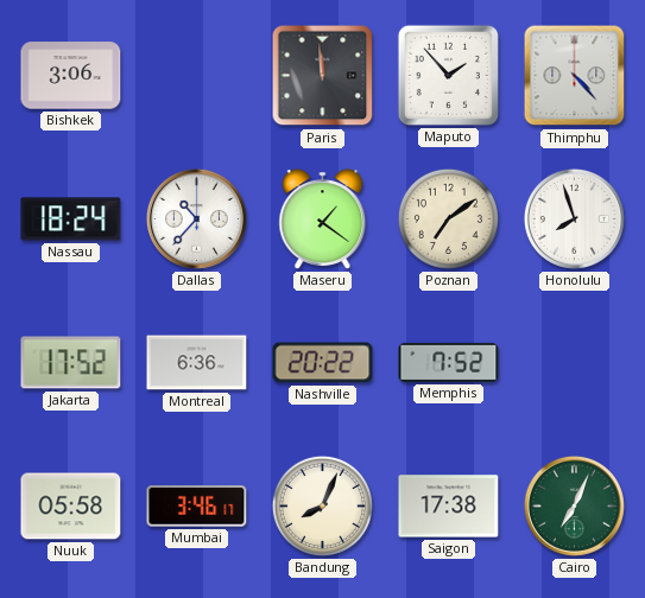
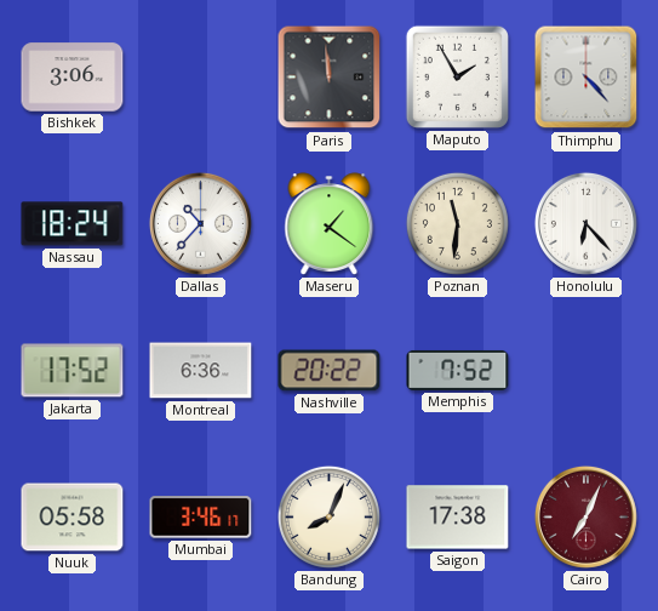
Maputo: 1:53 -> 1:55
Poznan: 7:09 -> 11:31
Honolulu: 7:57 -> 6:23
Cairo dial: green -> burgundy
